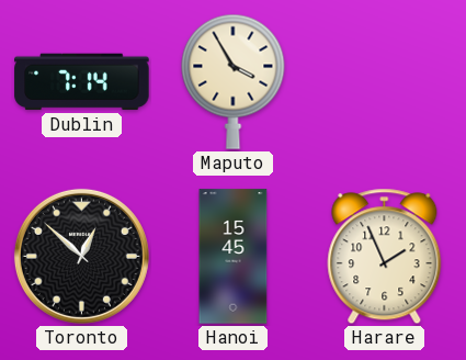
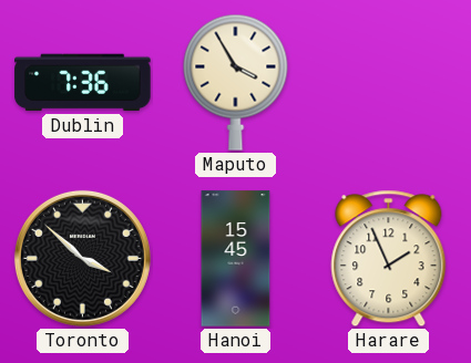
Dublin: 7:14 -> 7:36
Toronto: 12:52 -> 3:52
